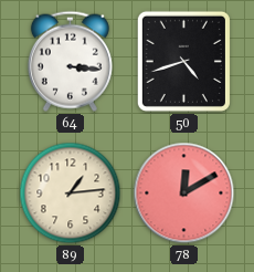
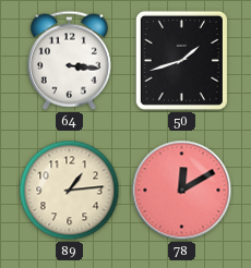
50: 4:42 -> 1:42
